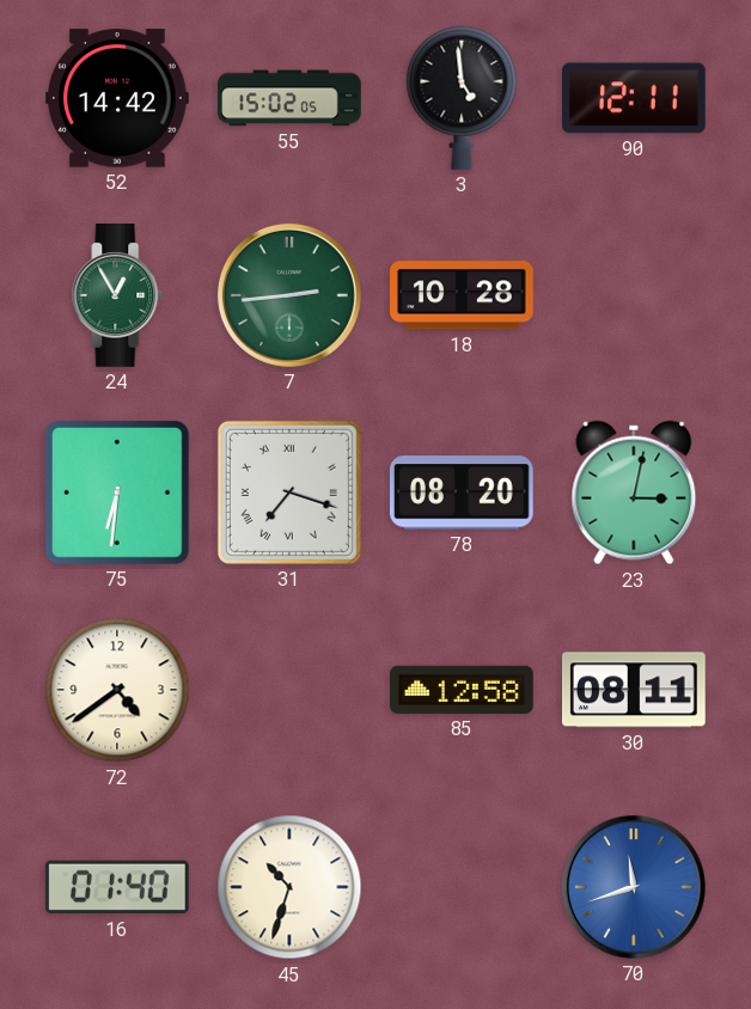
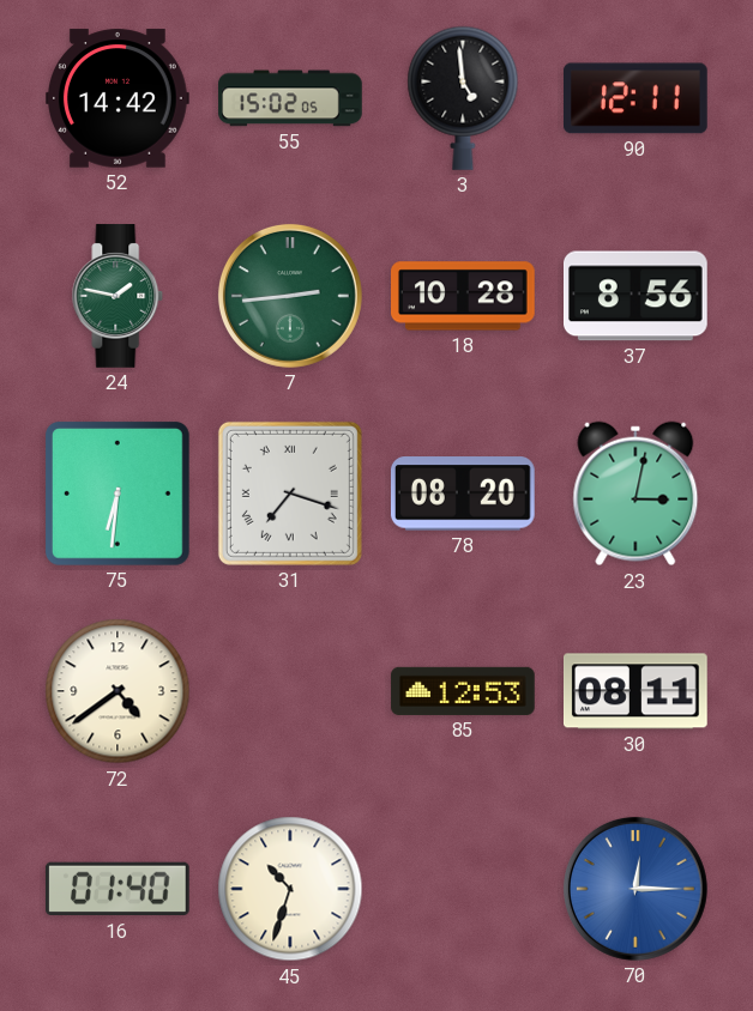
24: 12:55 -> 1:47
37: none -> 8:56
85: 12:58 -> 12:53
70: 11:42 -> 12:15
